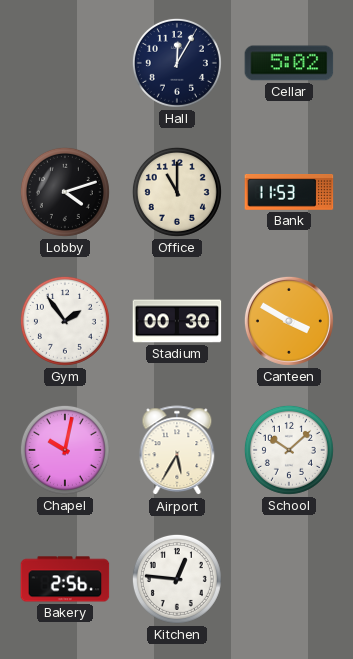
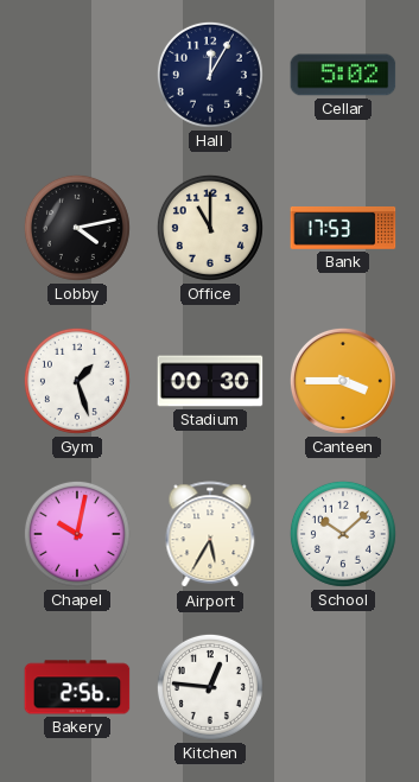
Lobby: 4:12 -> 4:13
Bank: 11:53 -> 17:53
Gym: 1:54 -> 1:27
Canteen: 3:50 -> 3:45
